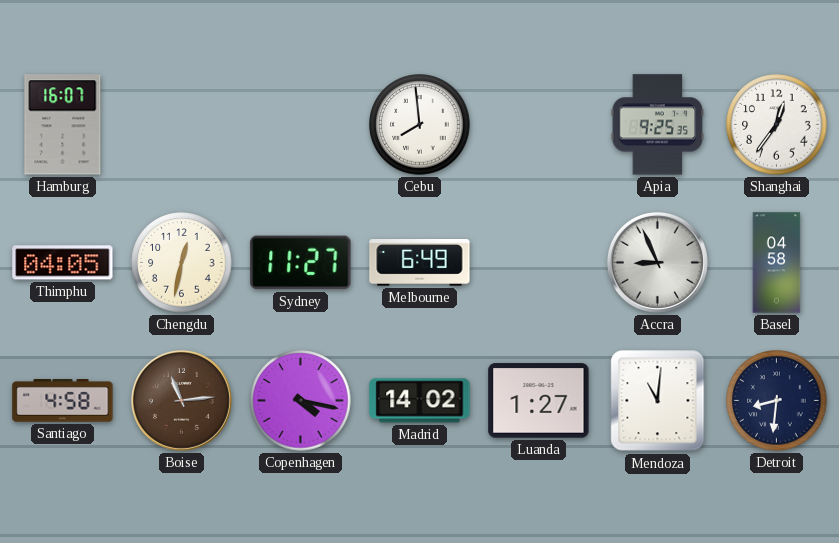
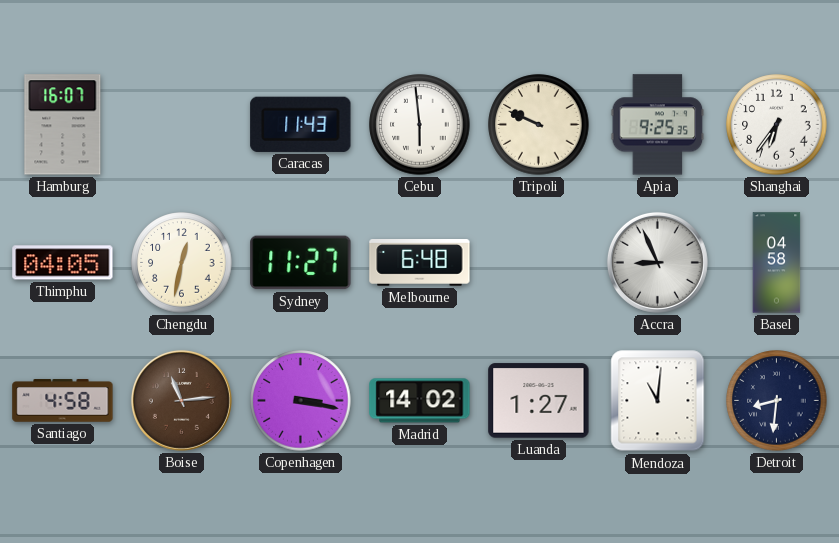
Caracas: none -> 11:43
Cebu: 7:59 -> 5:59
Tripoli: none -> 9:49
Shanghai: 12:36 -> 6:36
Melbourne: 6:49 -> 6:48
Copenhagen: 4:17 -> 3:17
